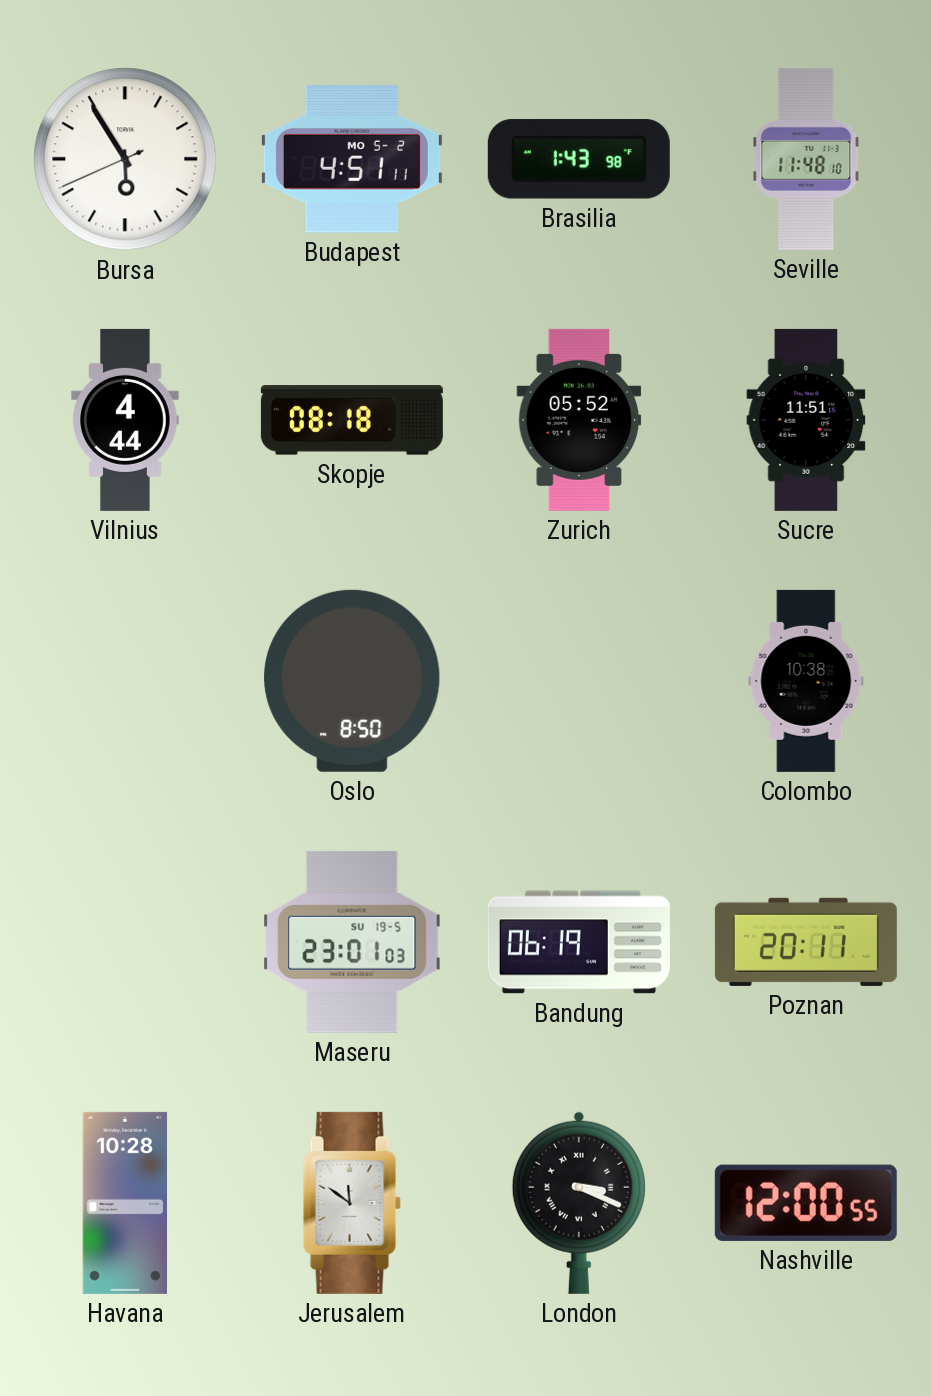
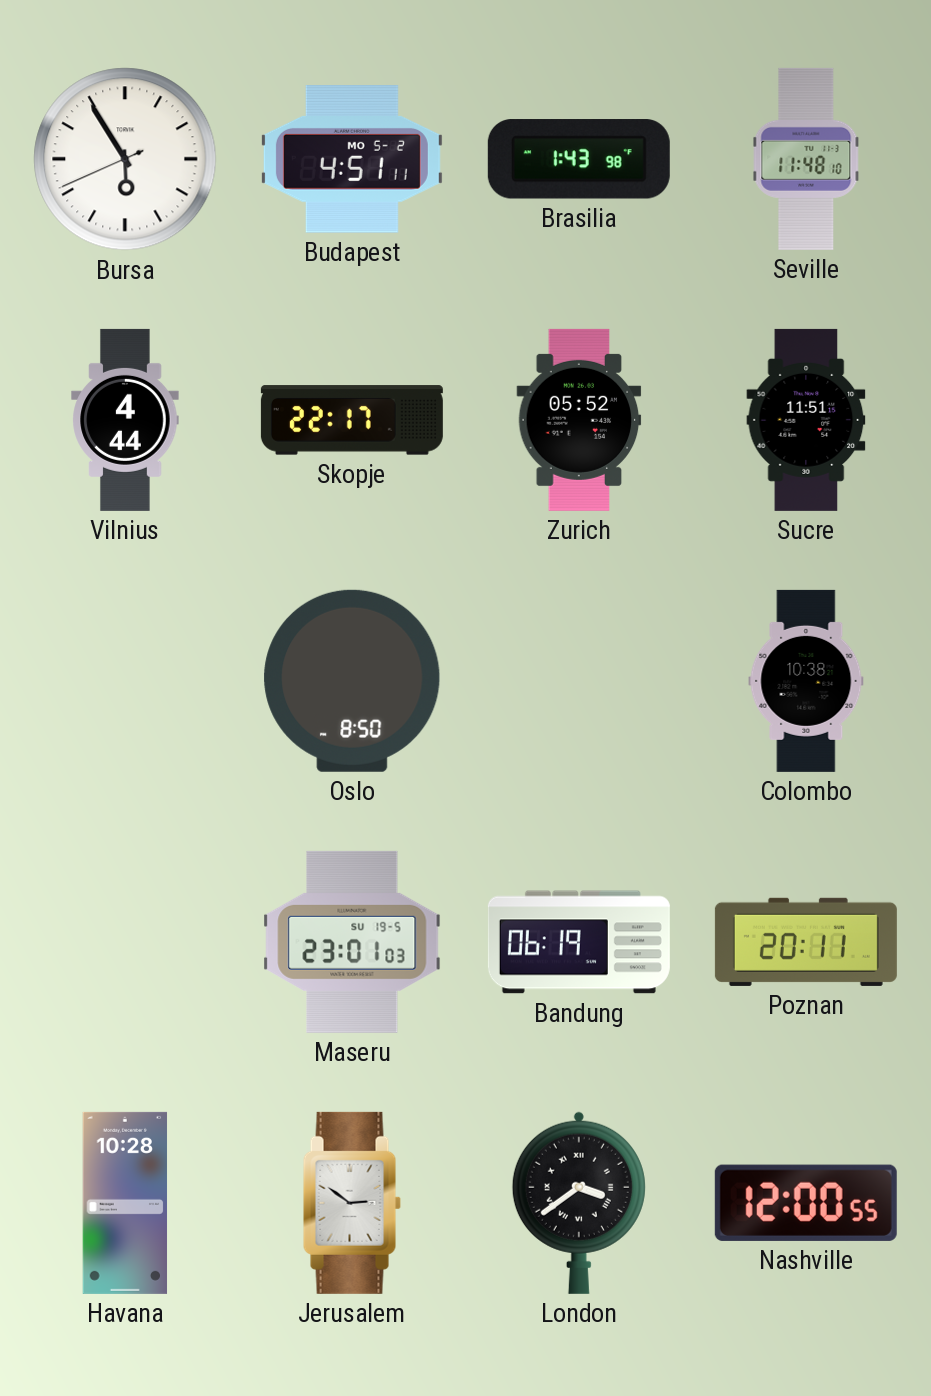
Skopje: 08:18 -> 22:17
Jerusalem: 11:51 -> 2:51
London: 3:19 -> 3:39
